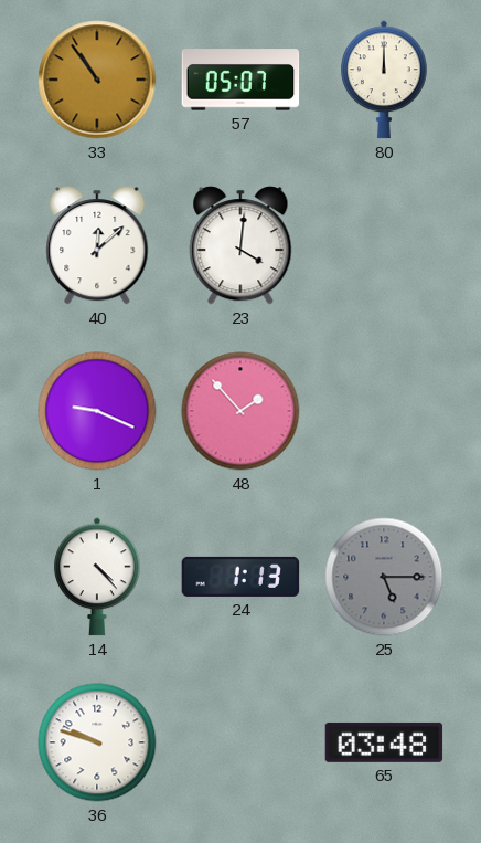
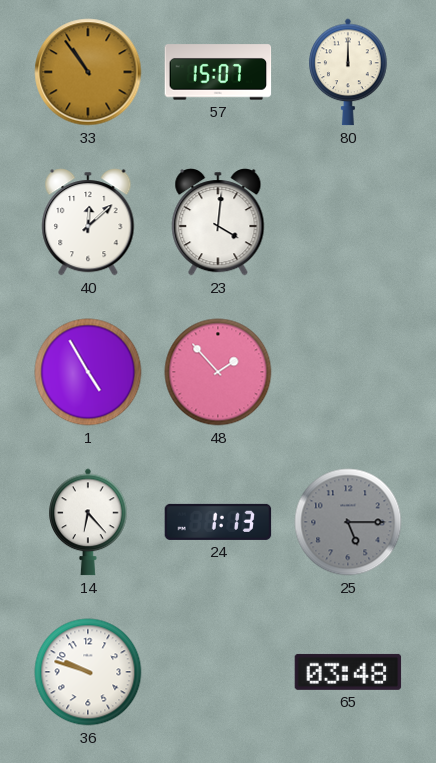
57: 05:07 -> 15:07
1: 9:19 -> 4:55
14: 4:23 -> 6:23
